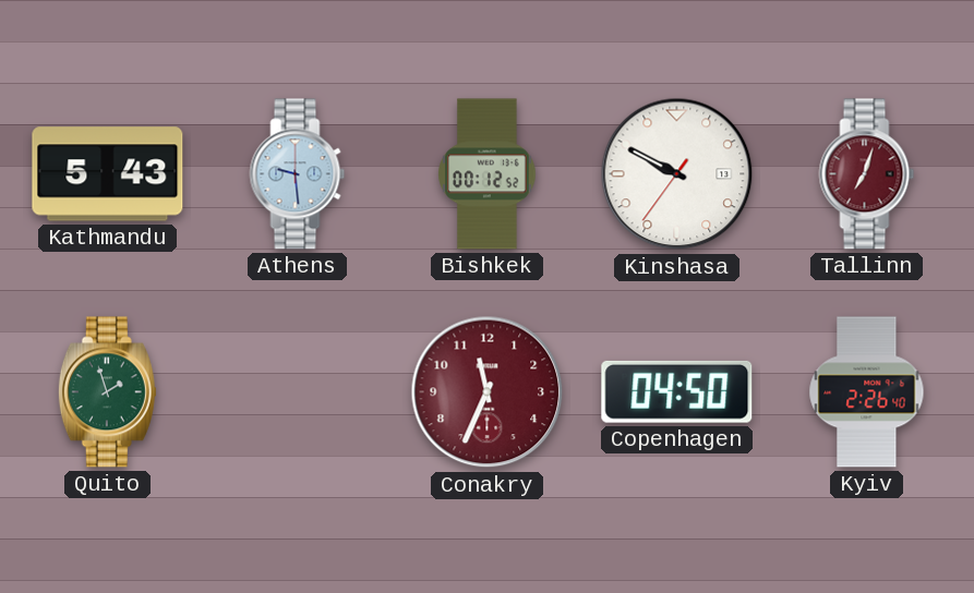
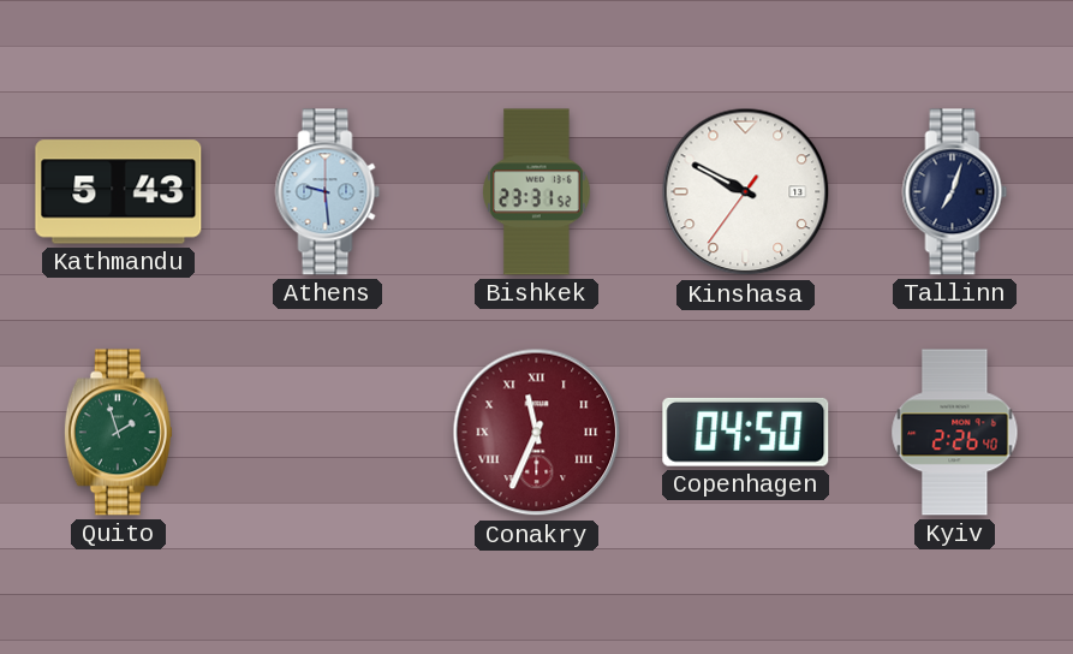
Bishkek: 00:12 -> 23:31
Tallinn dial: burgundy -> navy
Conakry numerals: Arabic -> Roman
